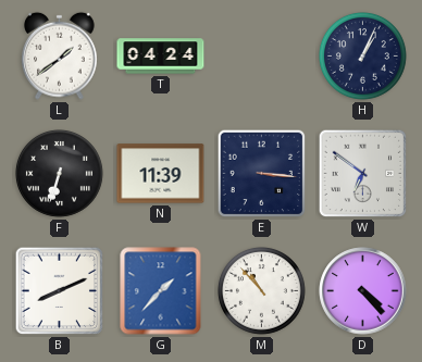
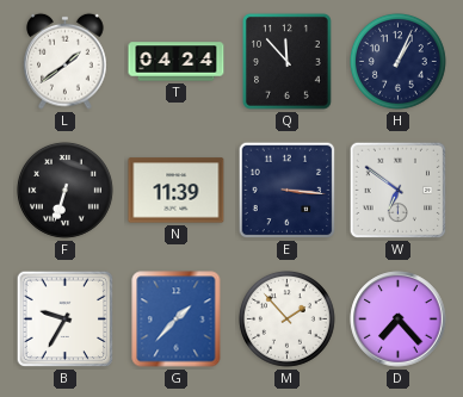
Q: none -> 11:53
B: 8:11 -> 9:35
M: 10:53 -> 1:53
D: 4:23 -> 7:23
